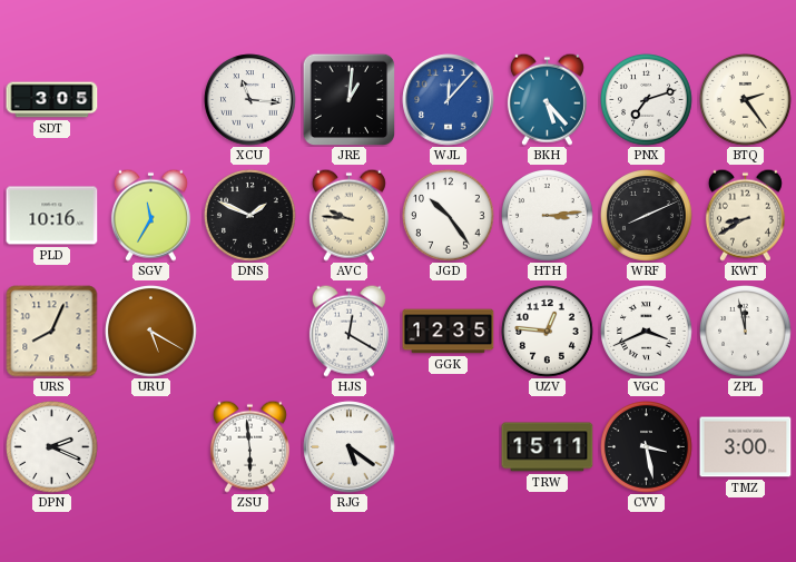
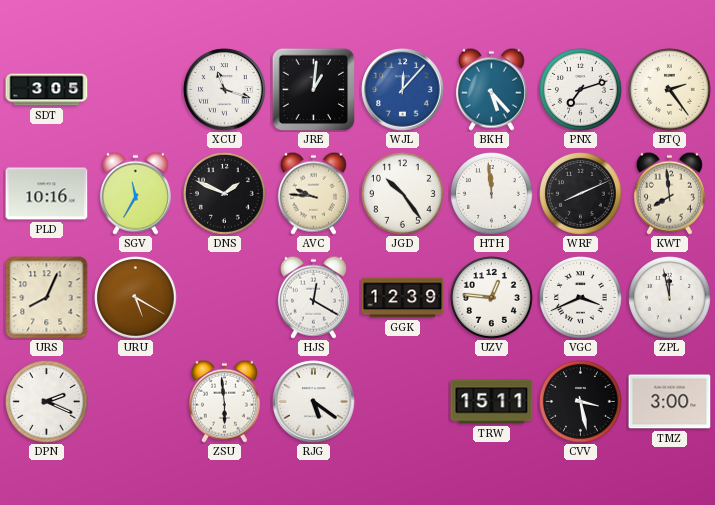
XCU: 11:16 -> 11:18
HTH: 3:14 -> 11:59
KWT: 8:40 -> 7:59
GGK: 12:35 -> 12:39
